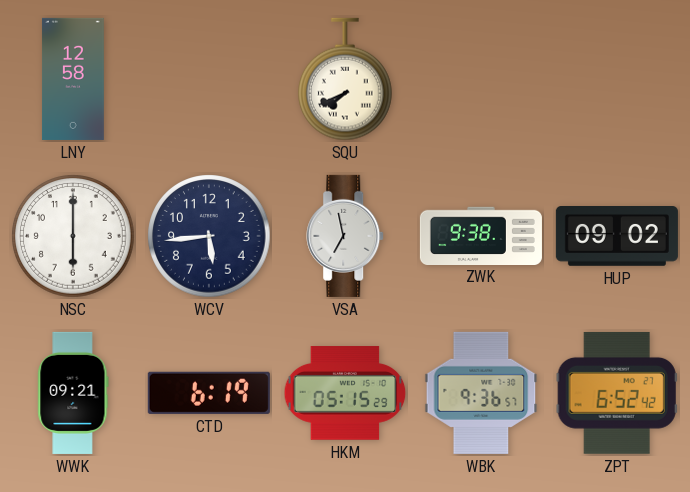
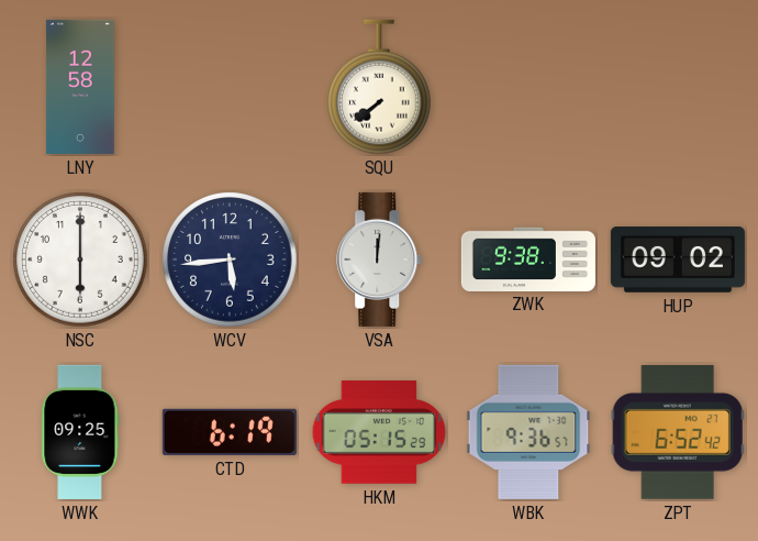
SQU: 7:41 -> 7:39
VSA: 6:58 -> 12:01
WWK: 09:21 -> 09:25
